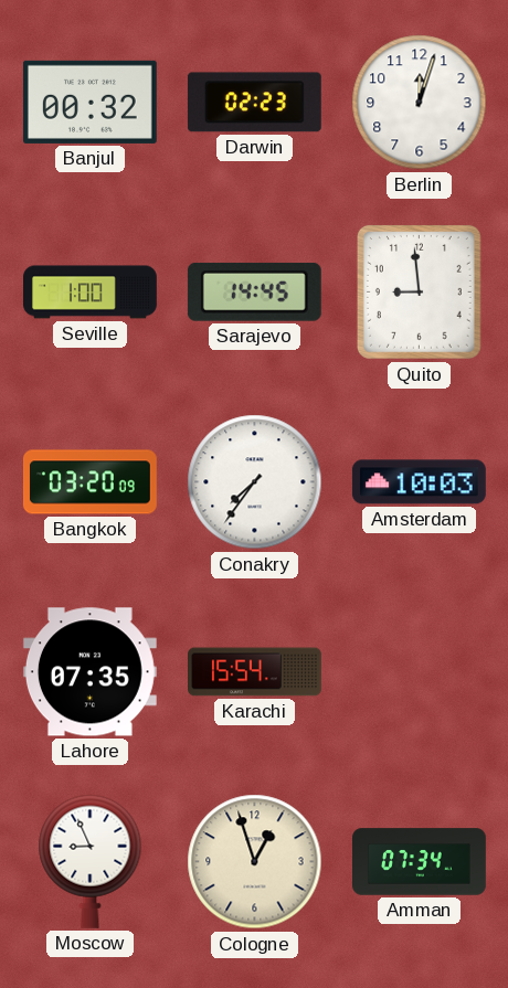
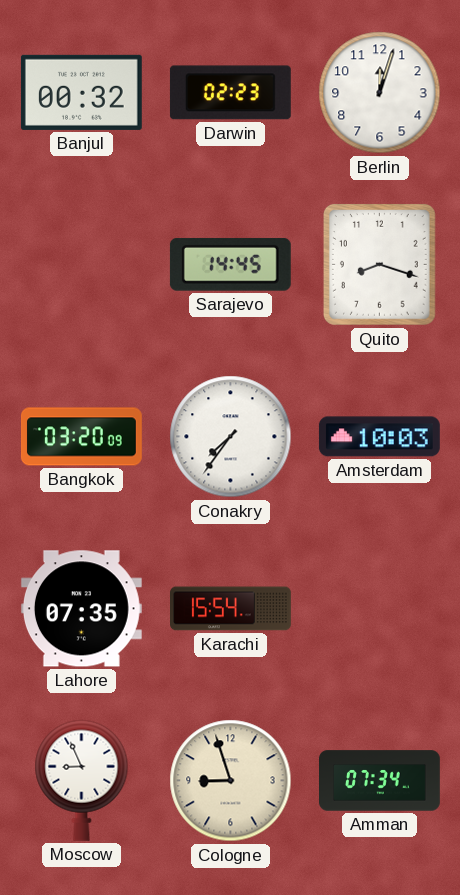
Seville: 1:00 -> none
Quito: 8:59 -> 8:18
Cologne: 12:57 -> 8:57
